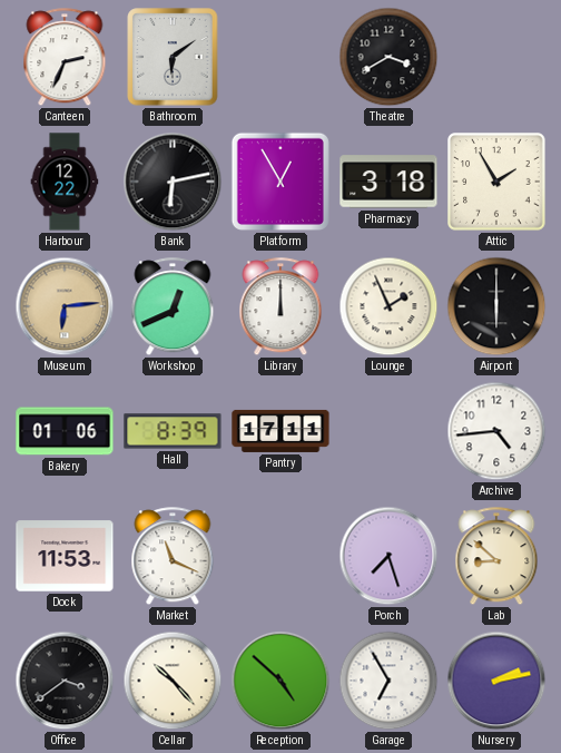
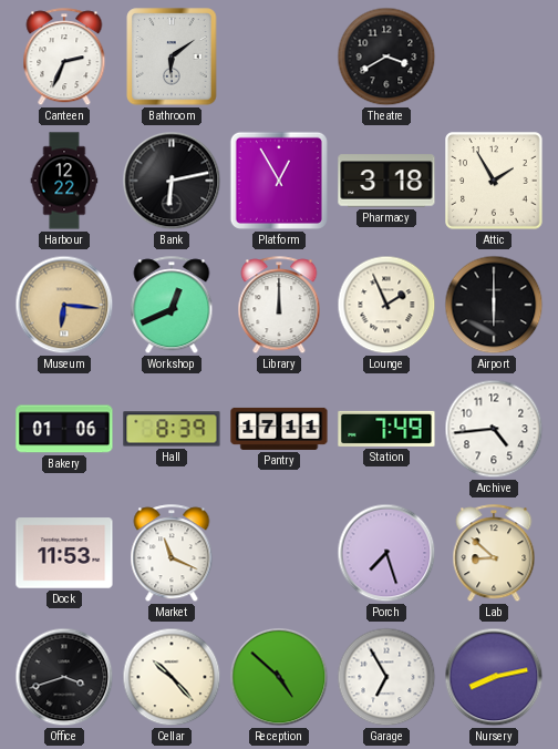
Museum: 6:14 -> 6:16
Station: none -> 7:49
Office: 3:39 -> 3:42
Nursery: 2:13 -> 8:13
